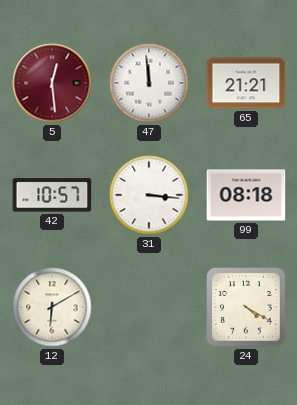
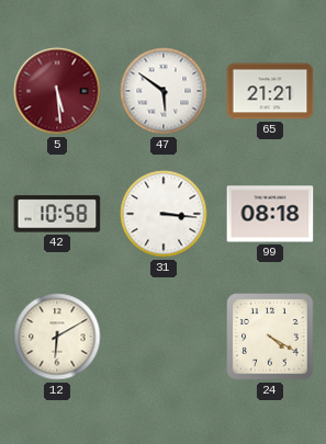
5: 12:29 -> 5:29
47: 11:59 -> 5:51
42: 10:57 -> 10:58
